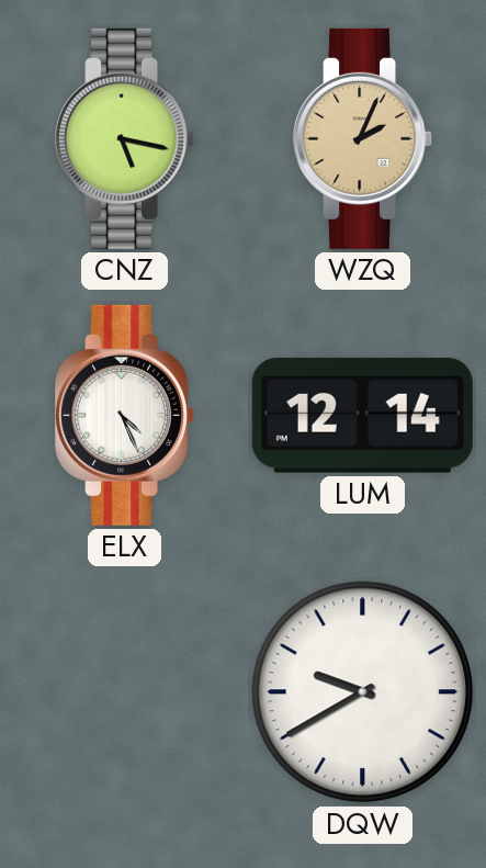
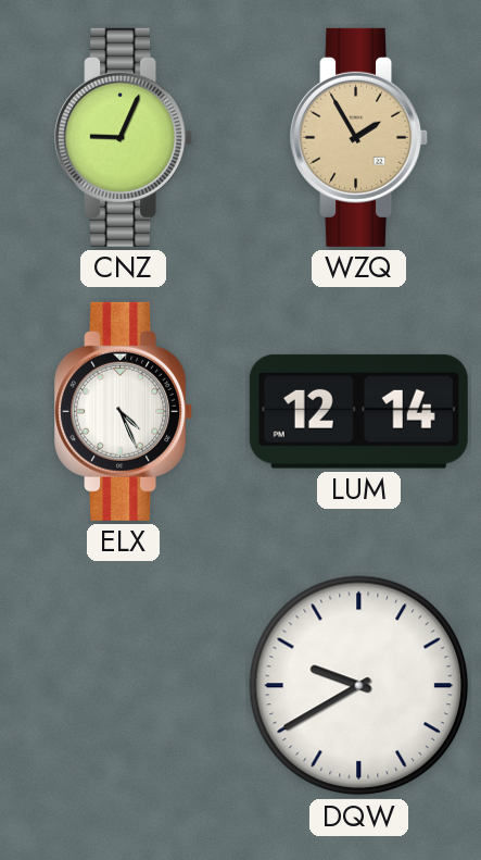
CNZ: 5:17 -> 9:04
WZQ: 2:04 -> 1:55
